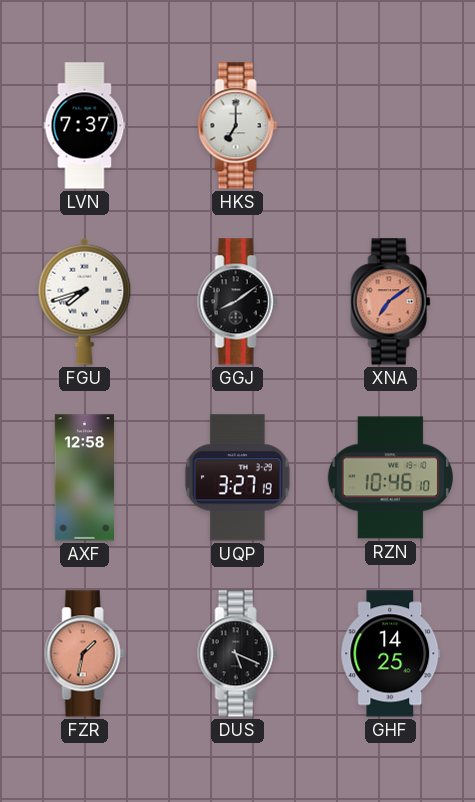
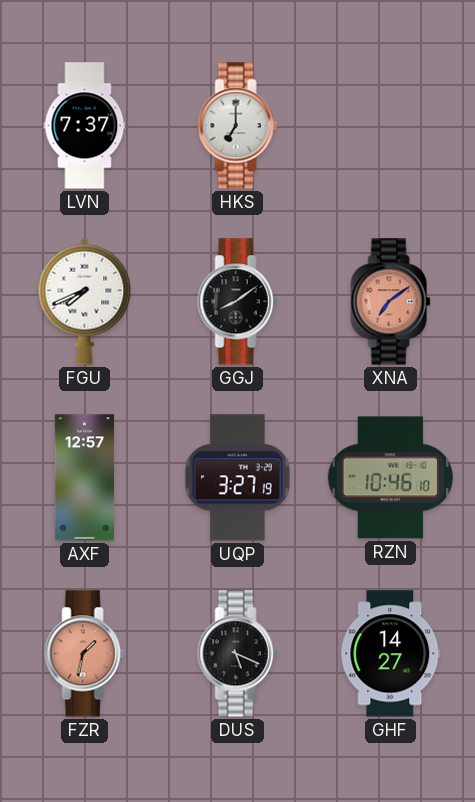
FGU: 7:42 -> 7:41
AXF: 12:58 -> 12:57
GHF: 14:25 -> 14:27
